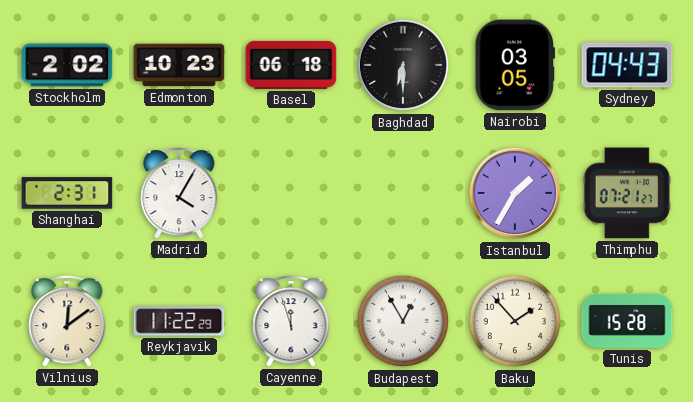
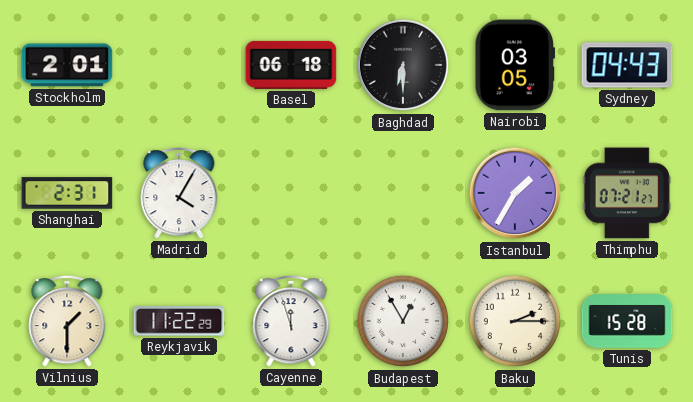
Stockholm: 2:02 -> 2:01
Edmonton: 10:23 -> none
Vilnius: 12:09 -> 1:30
Baku: 1:53 -> 2:15
